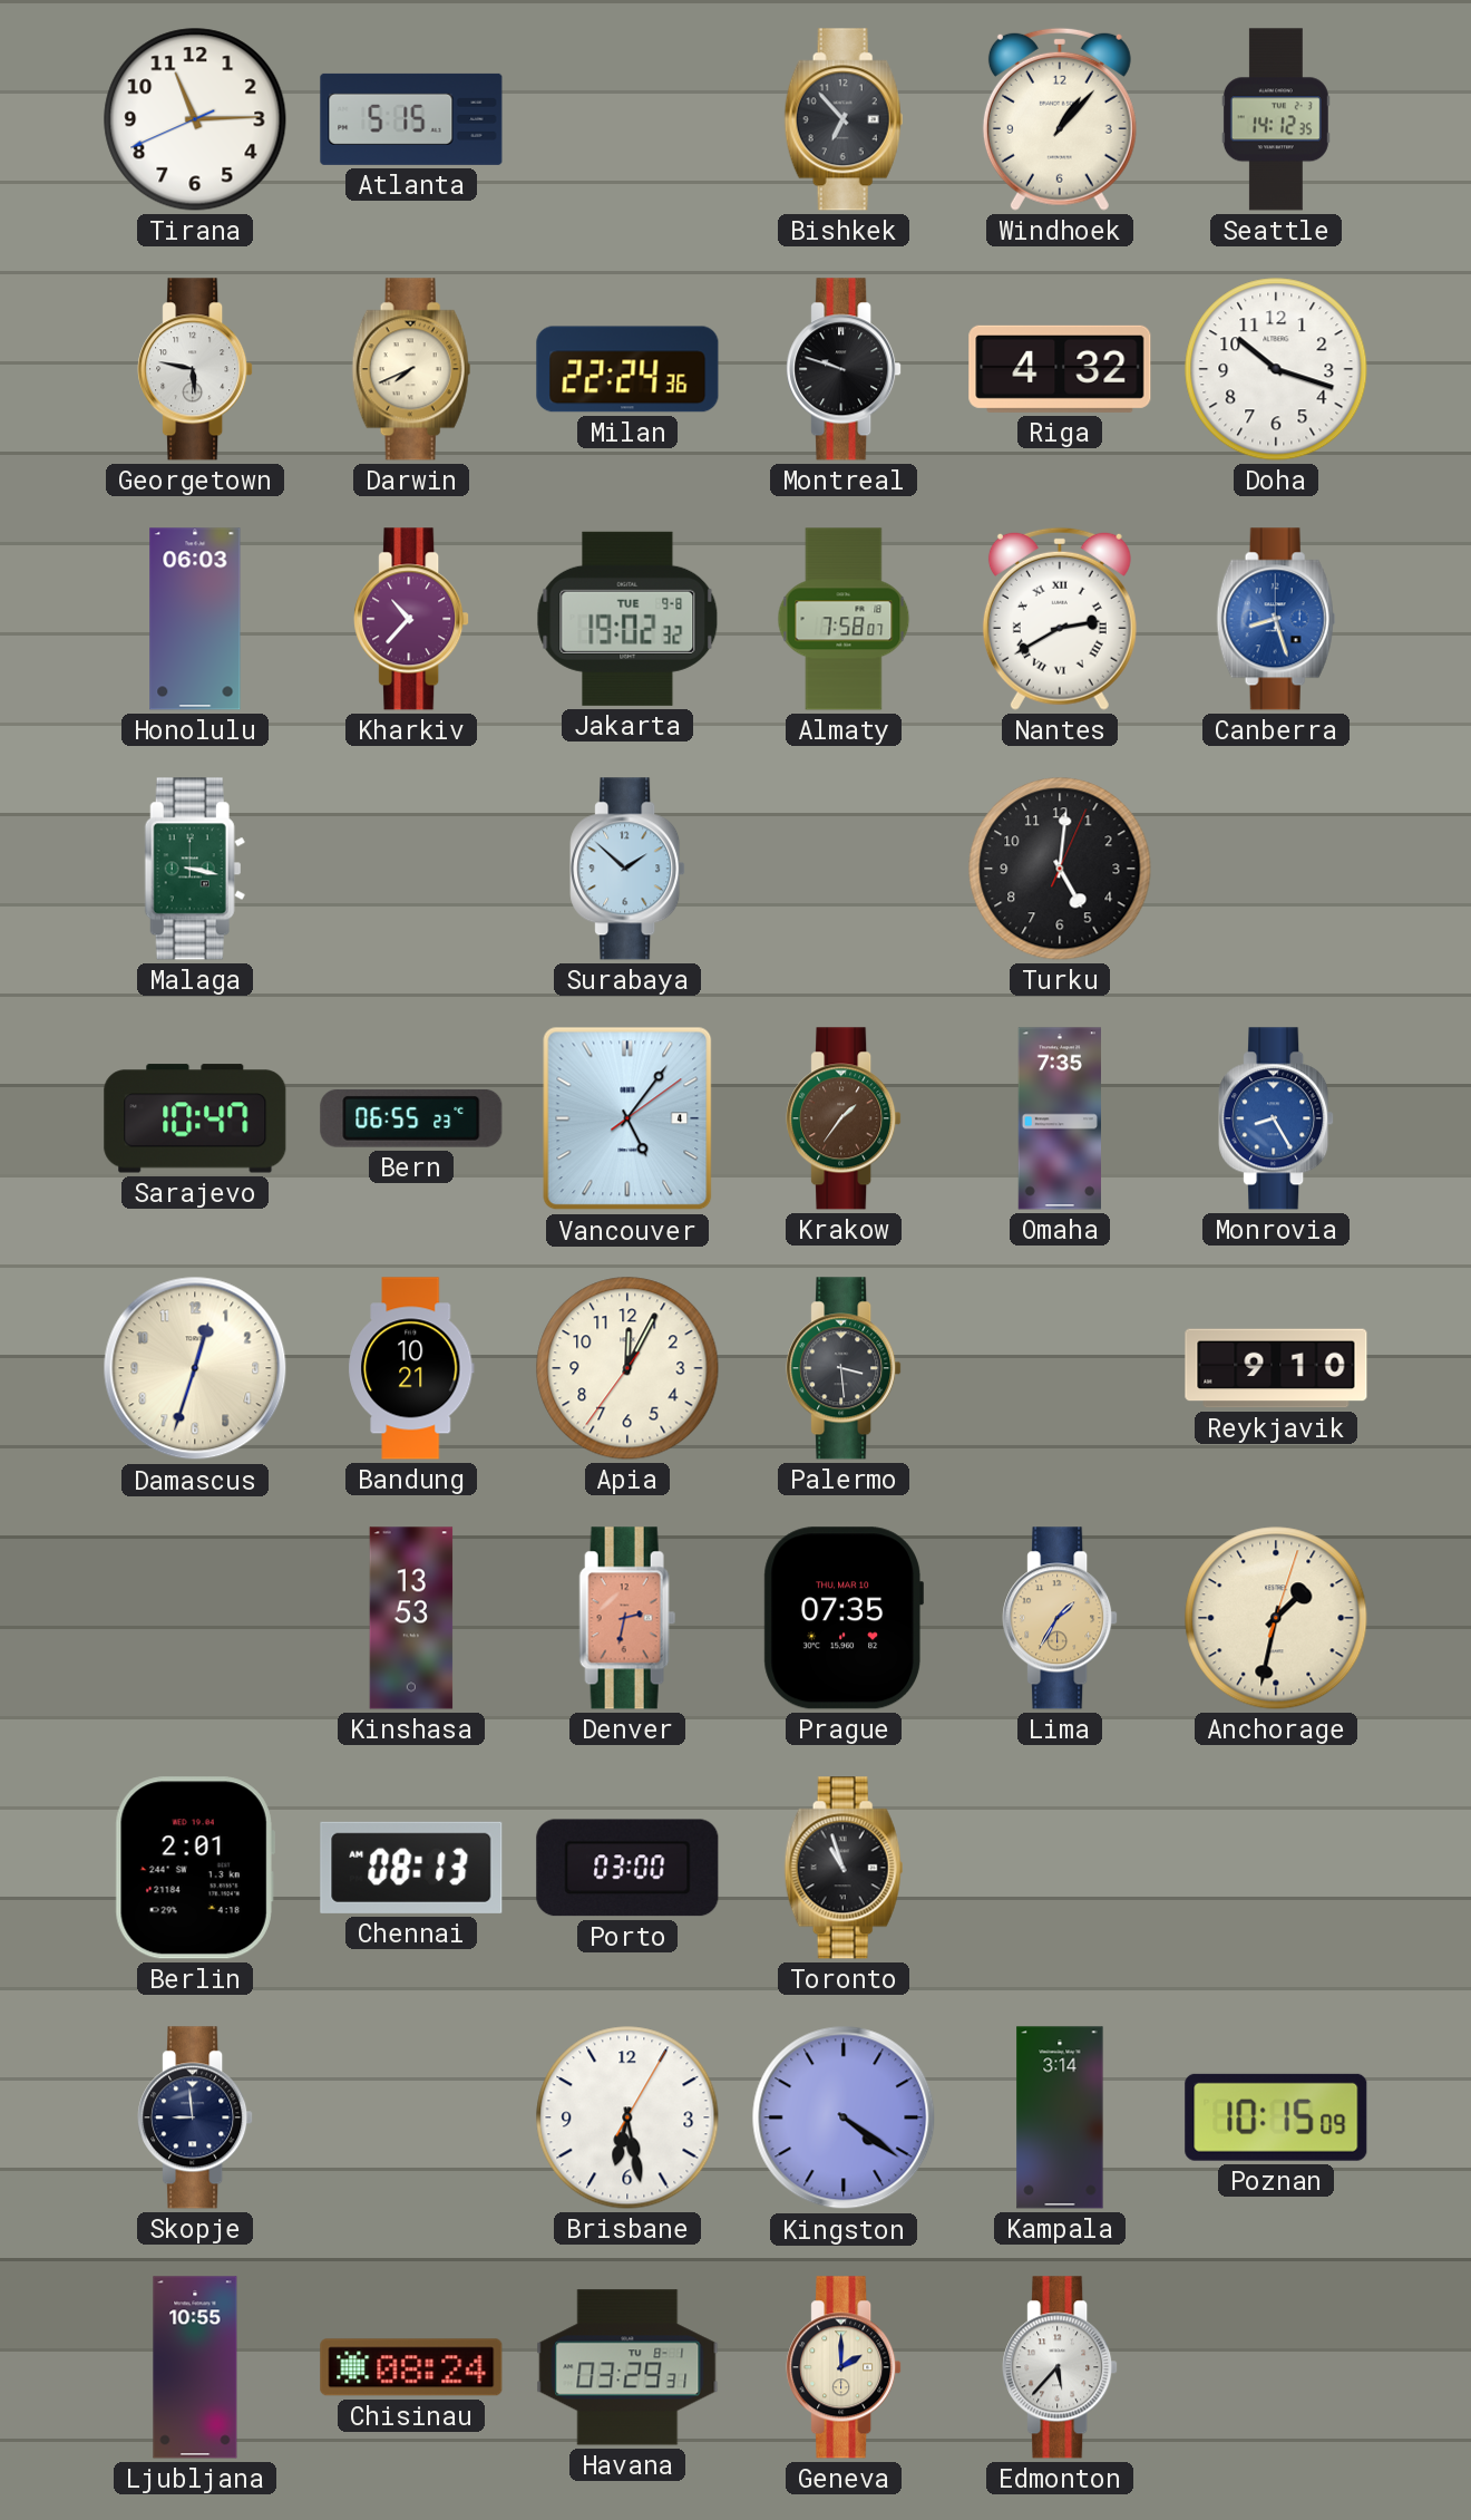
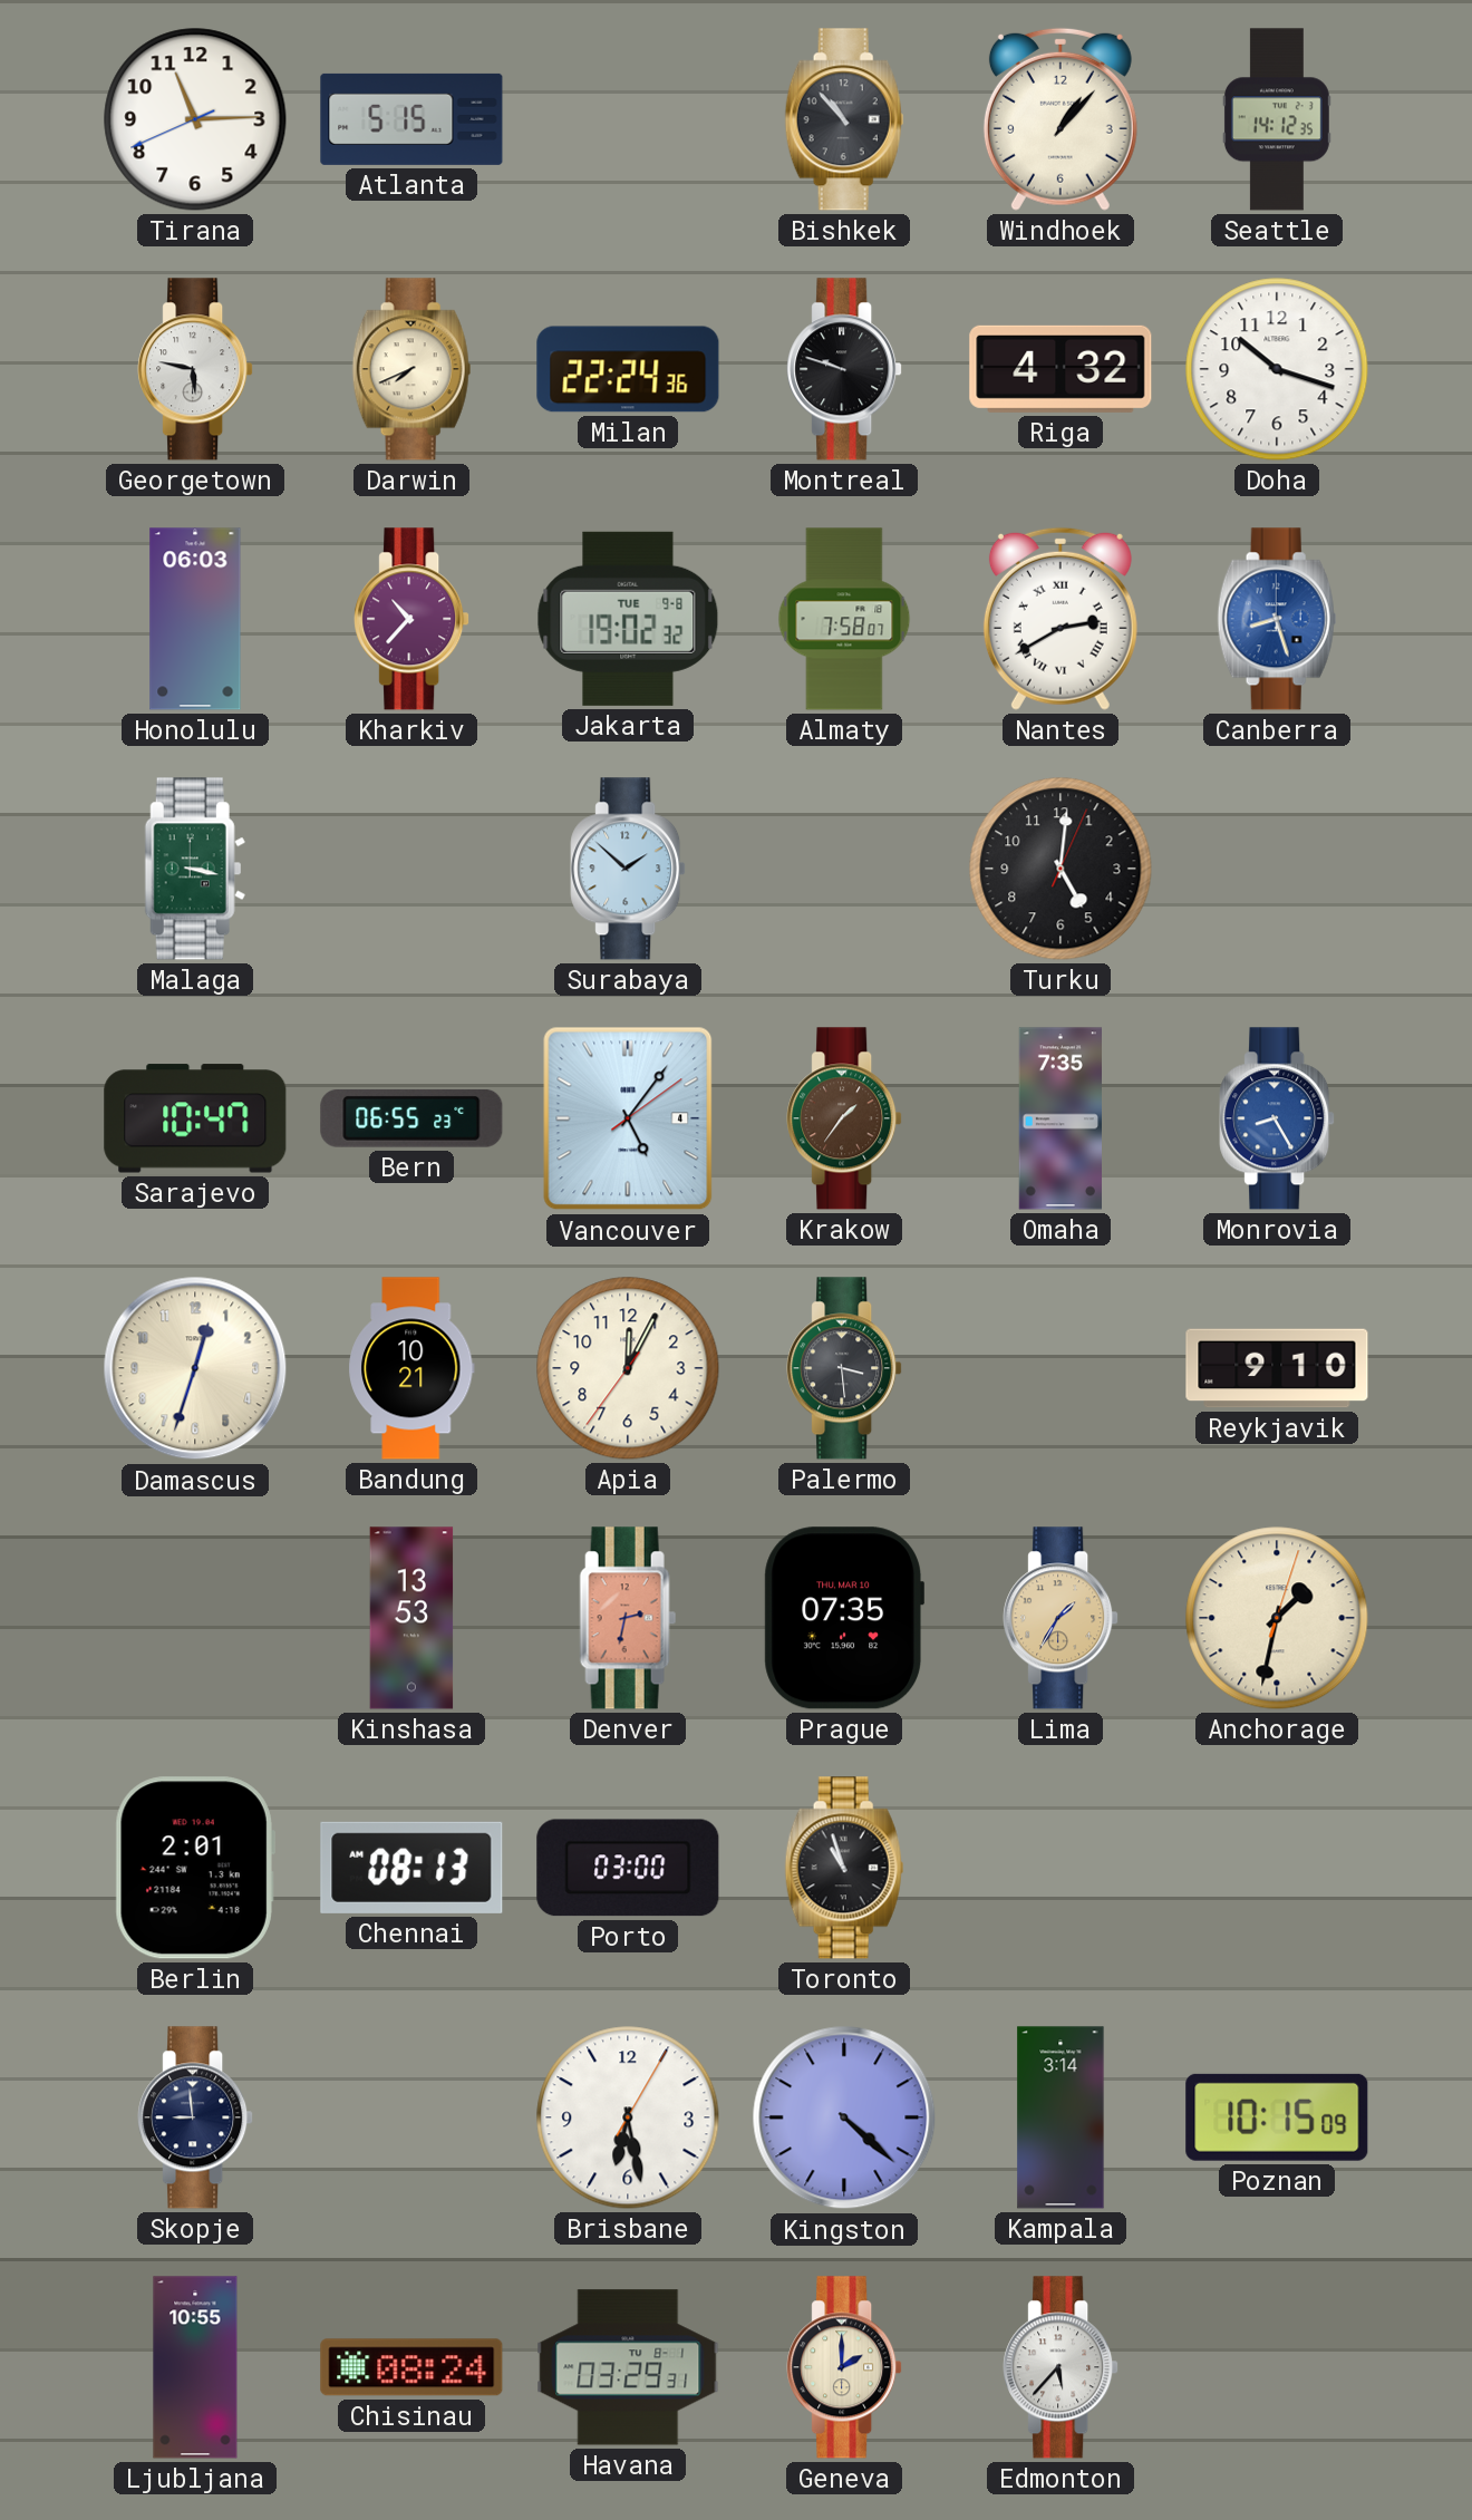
Bishkek: 6:53 -> 10:53
Kingston: 4:21 -> 4:22
